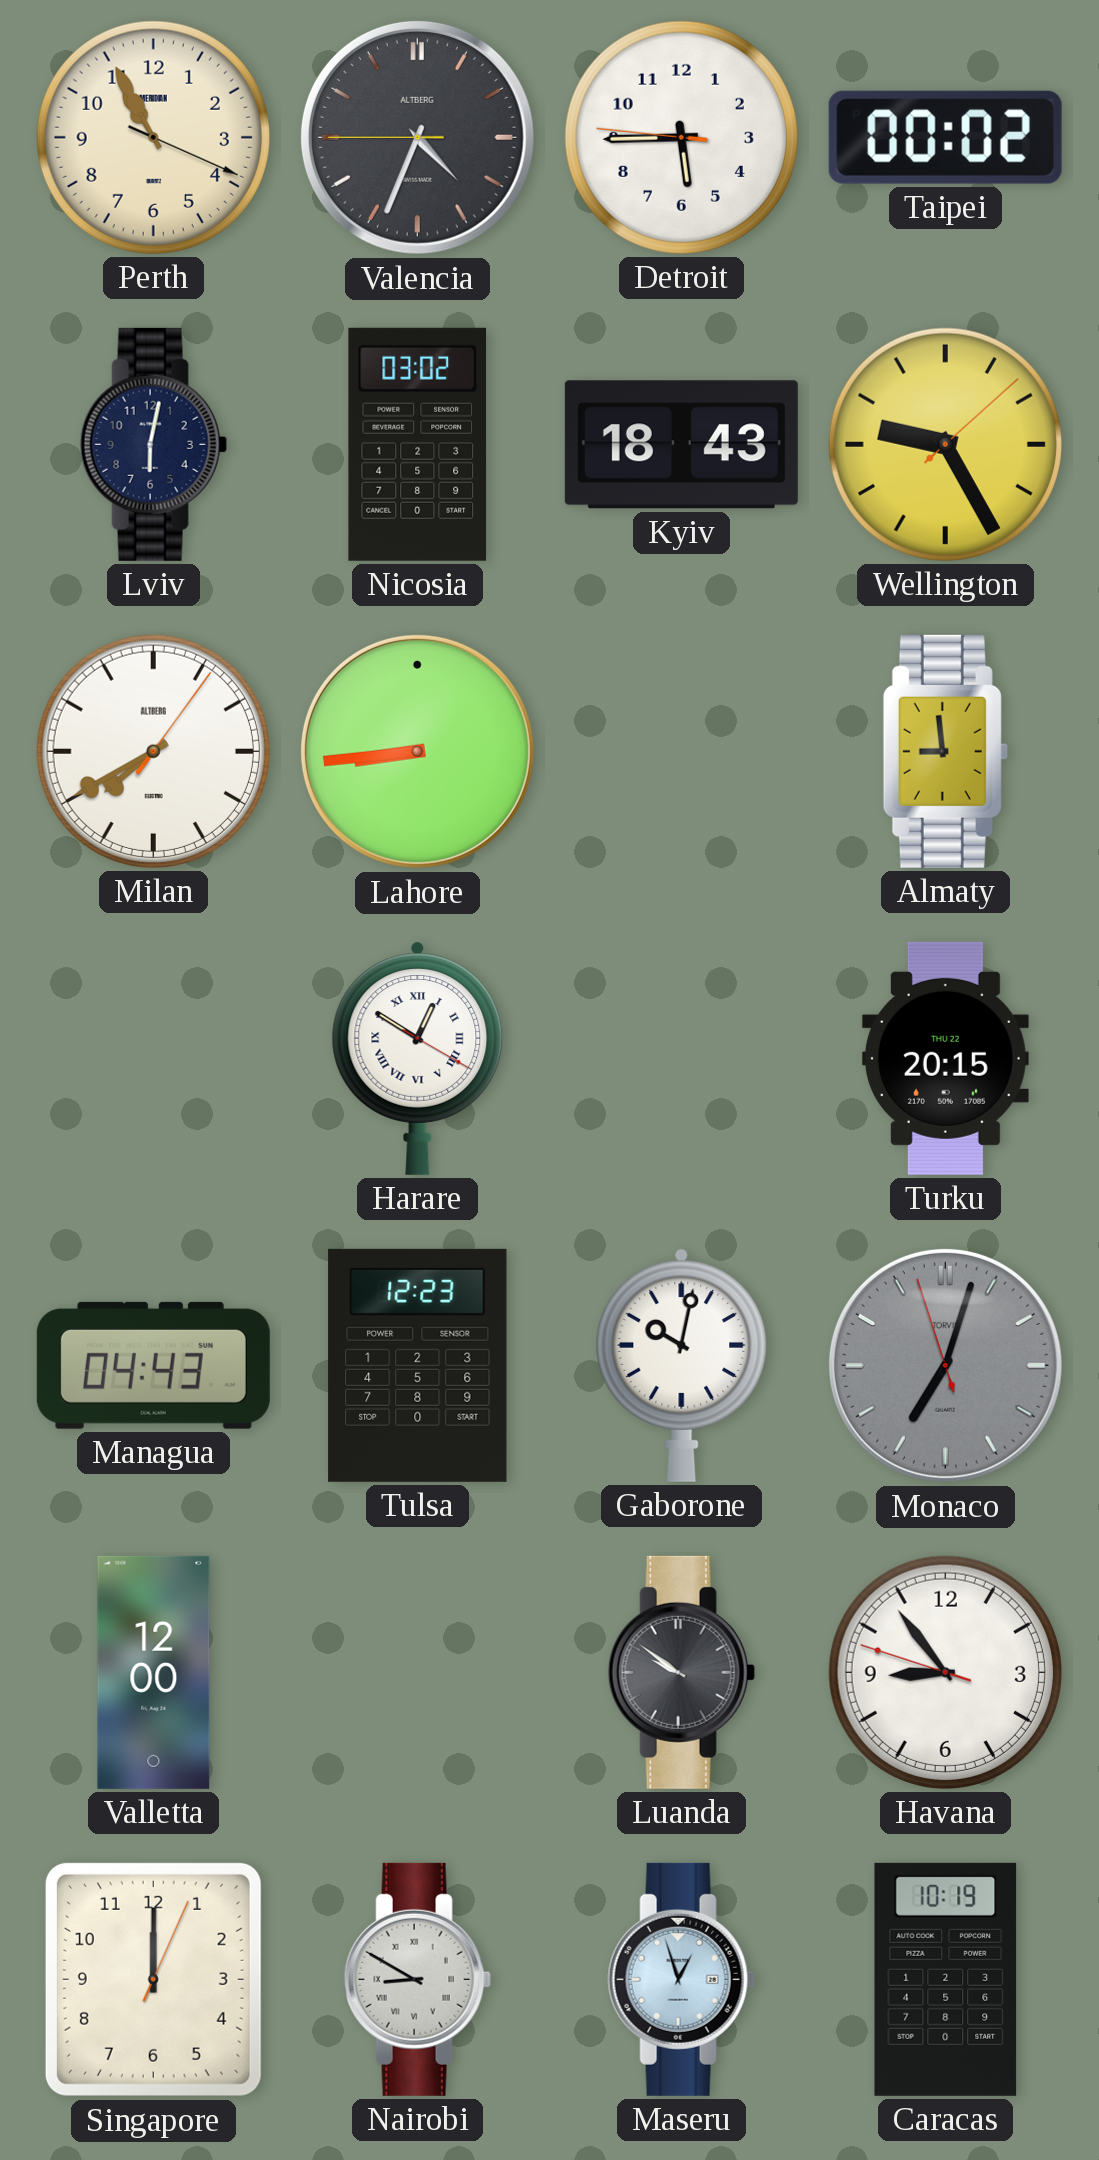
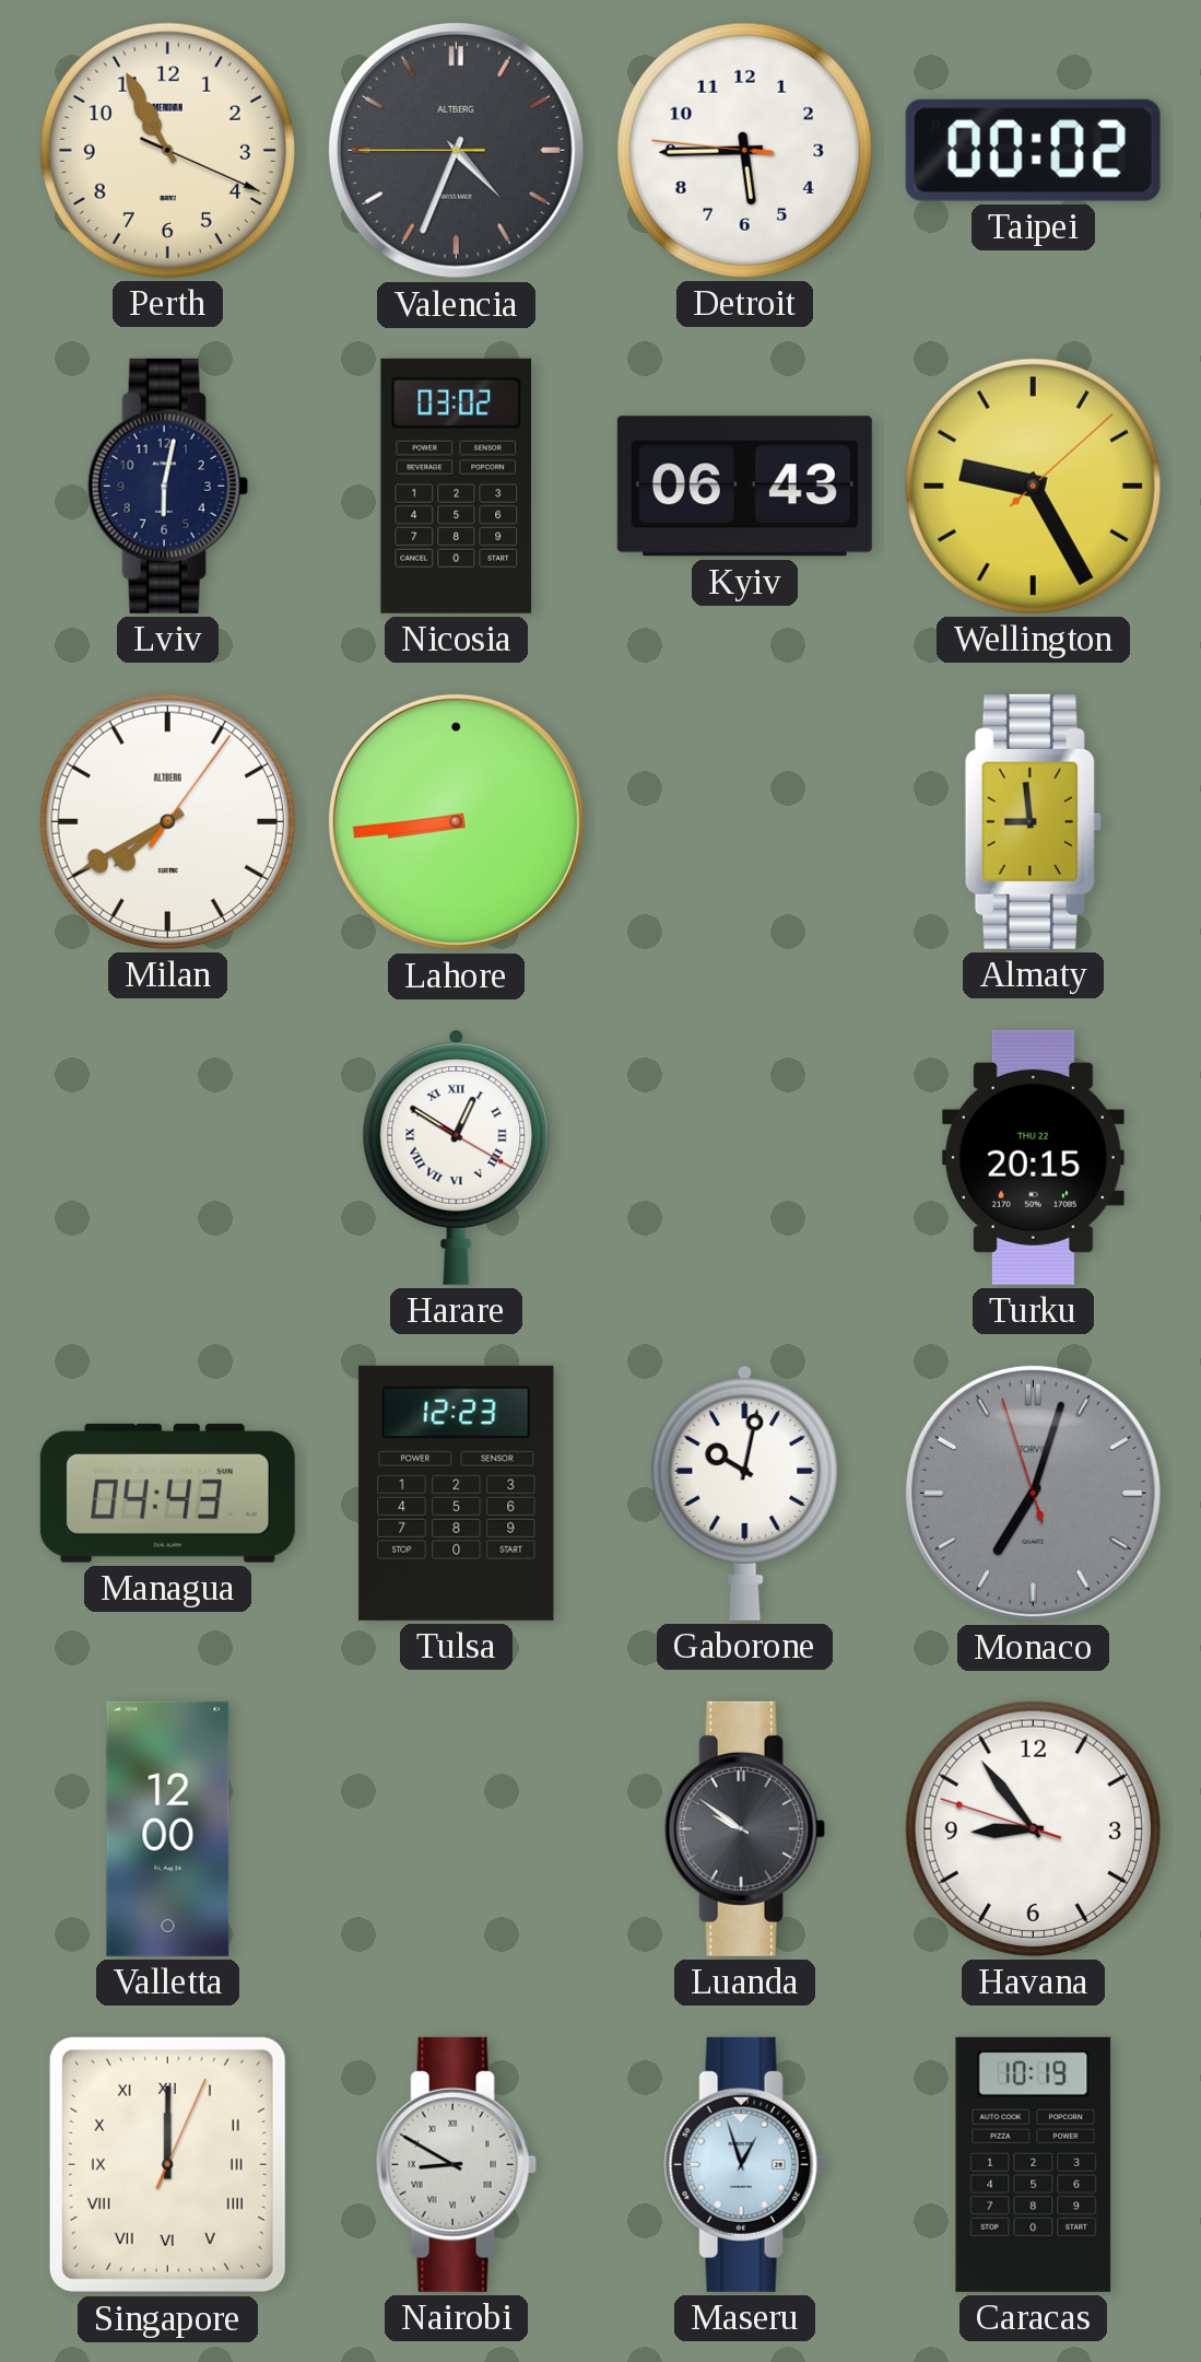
Kyiv: 18:43 -> 06:43
Singapore numerals: Arabic -> Roman
